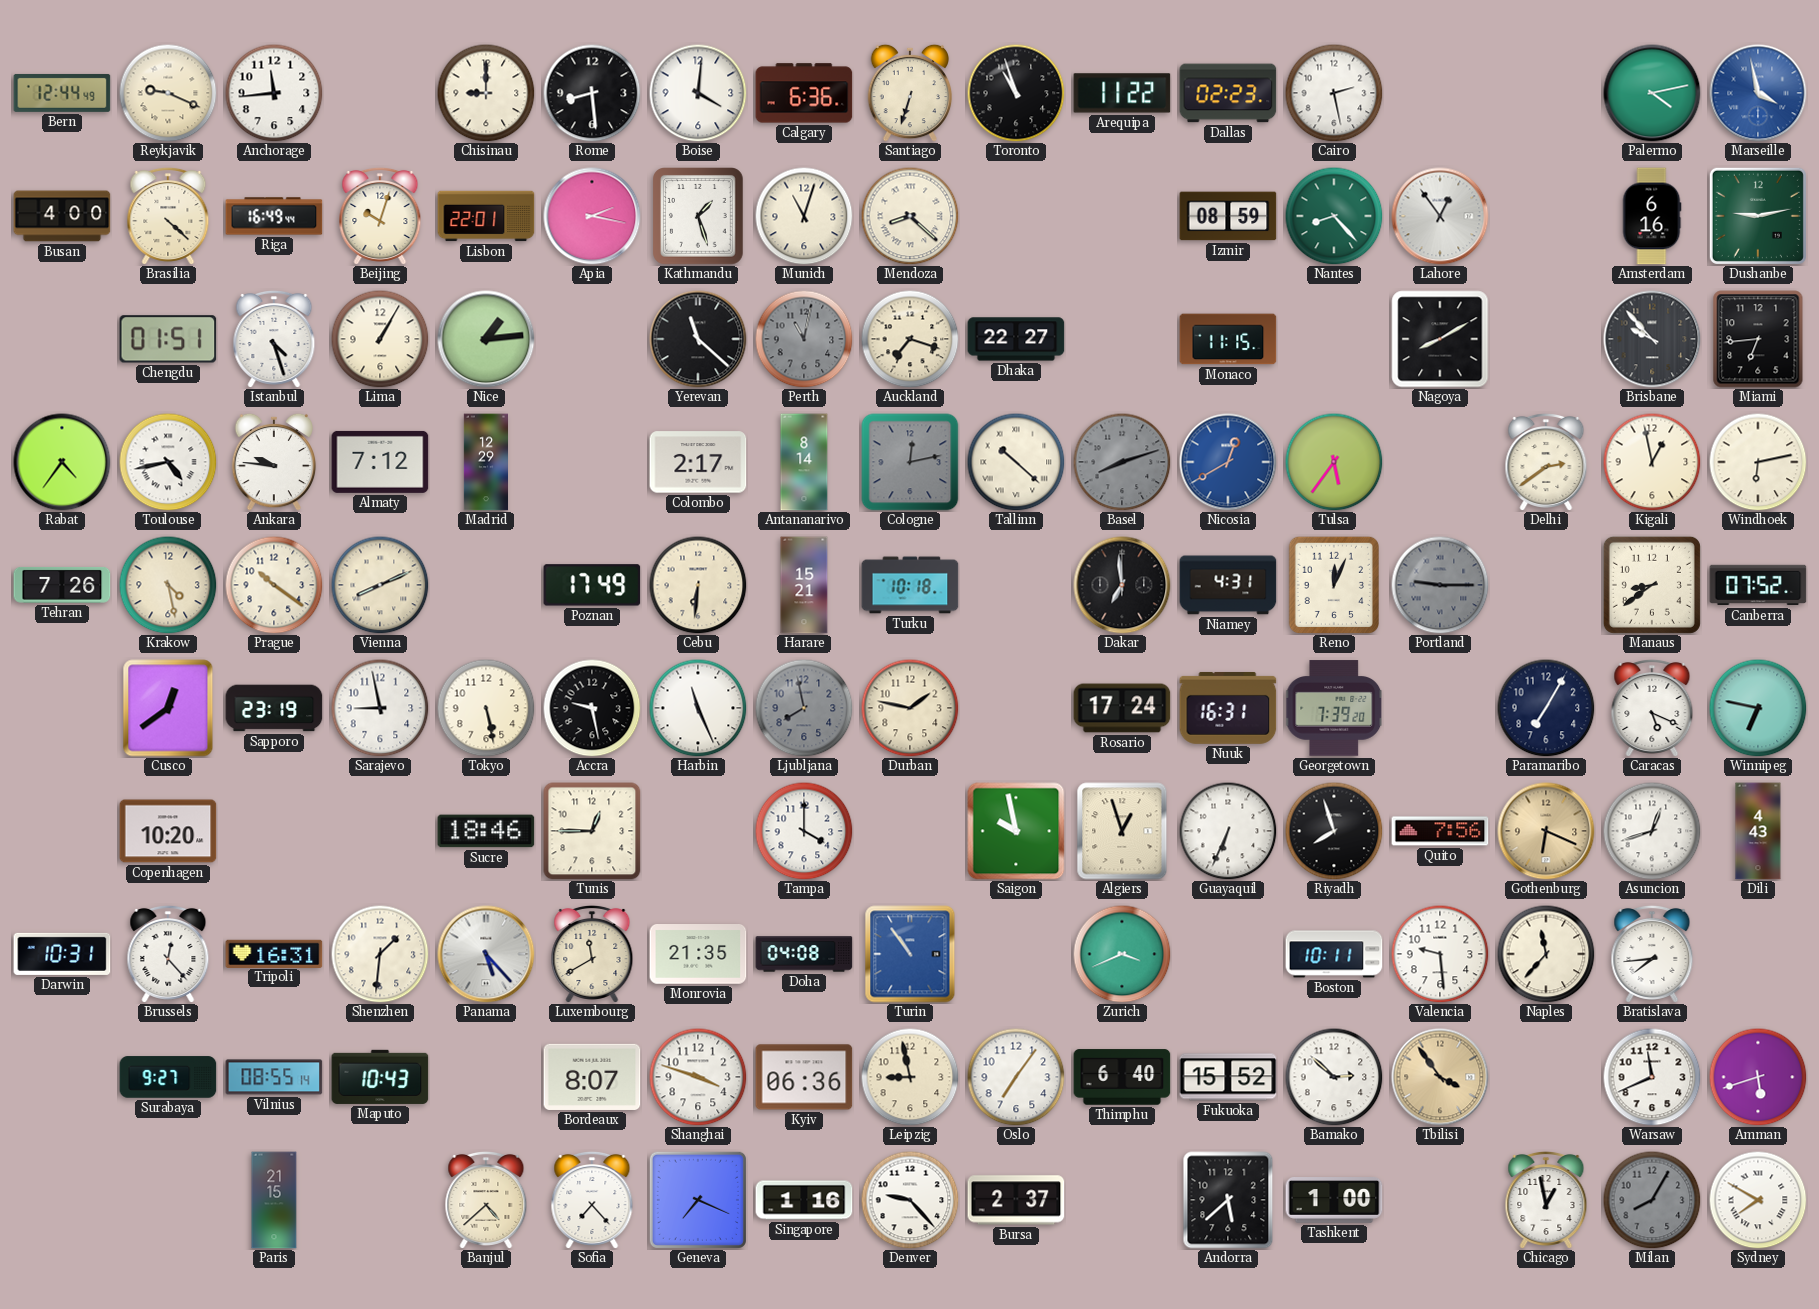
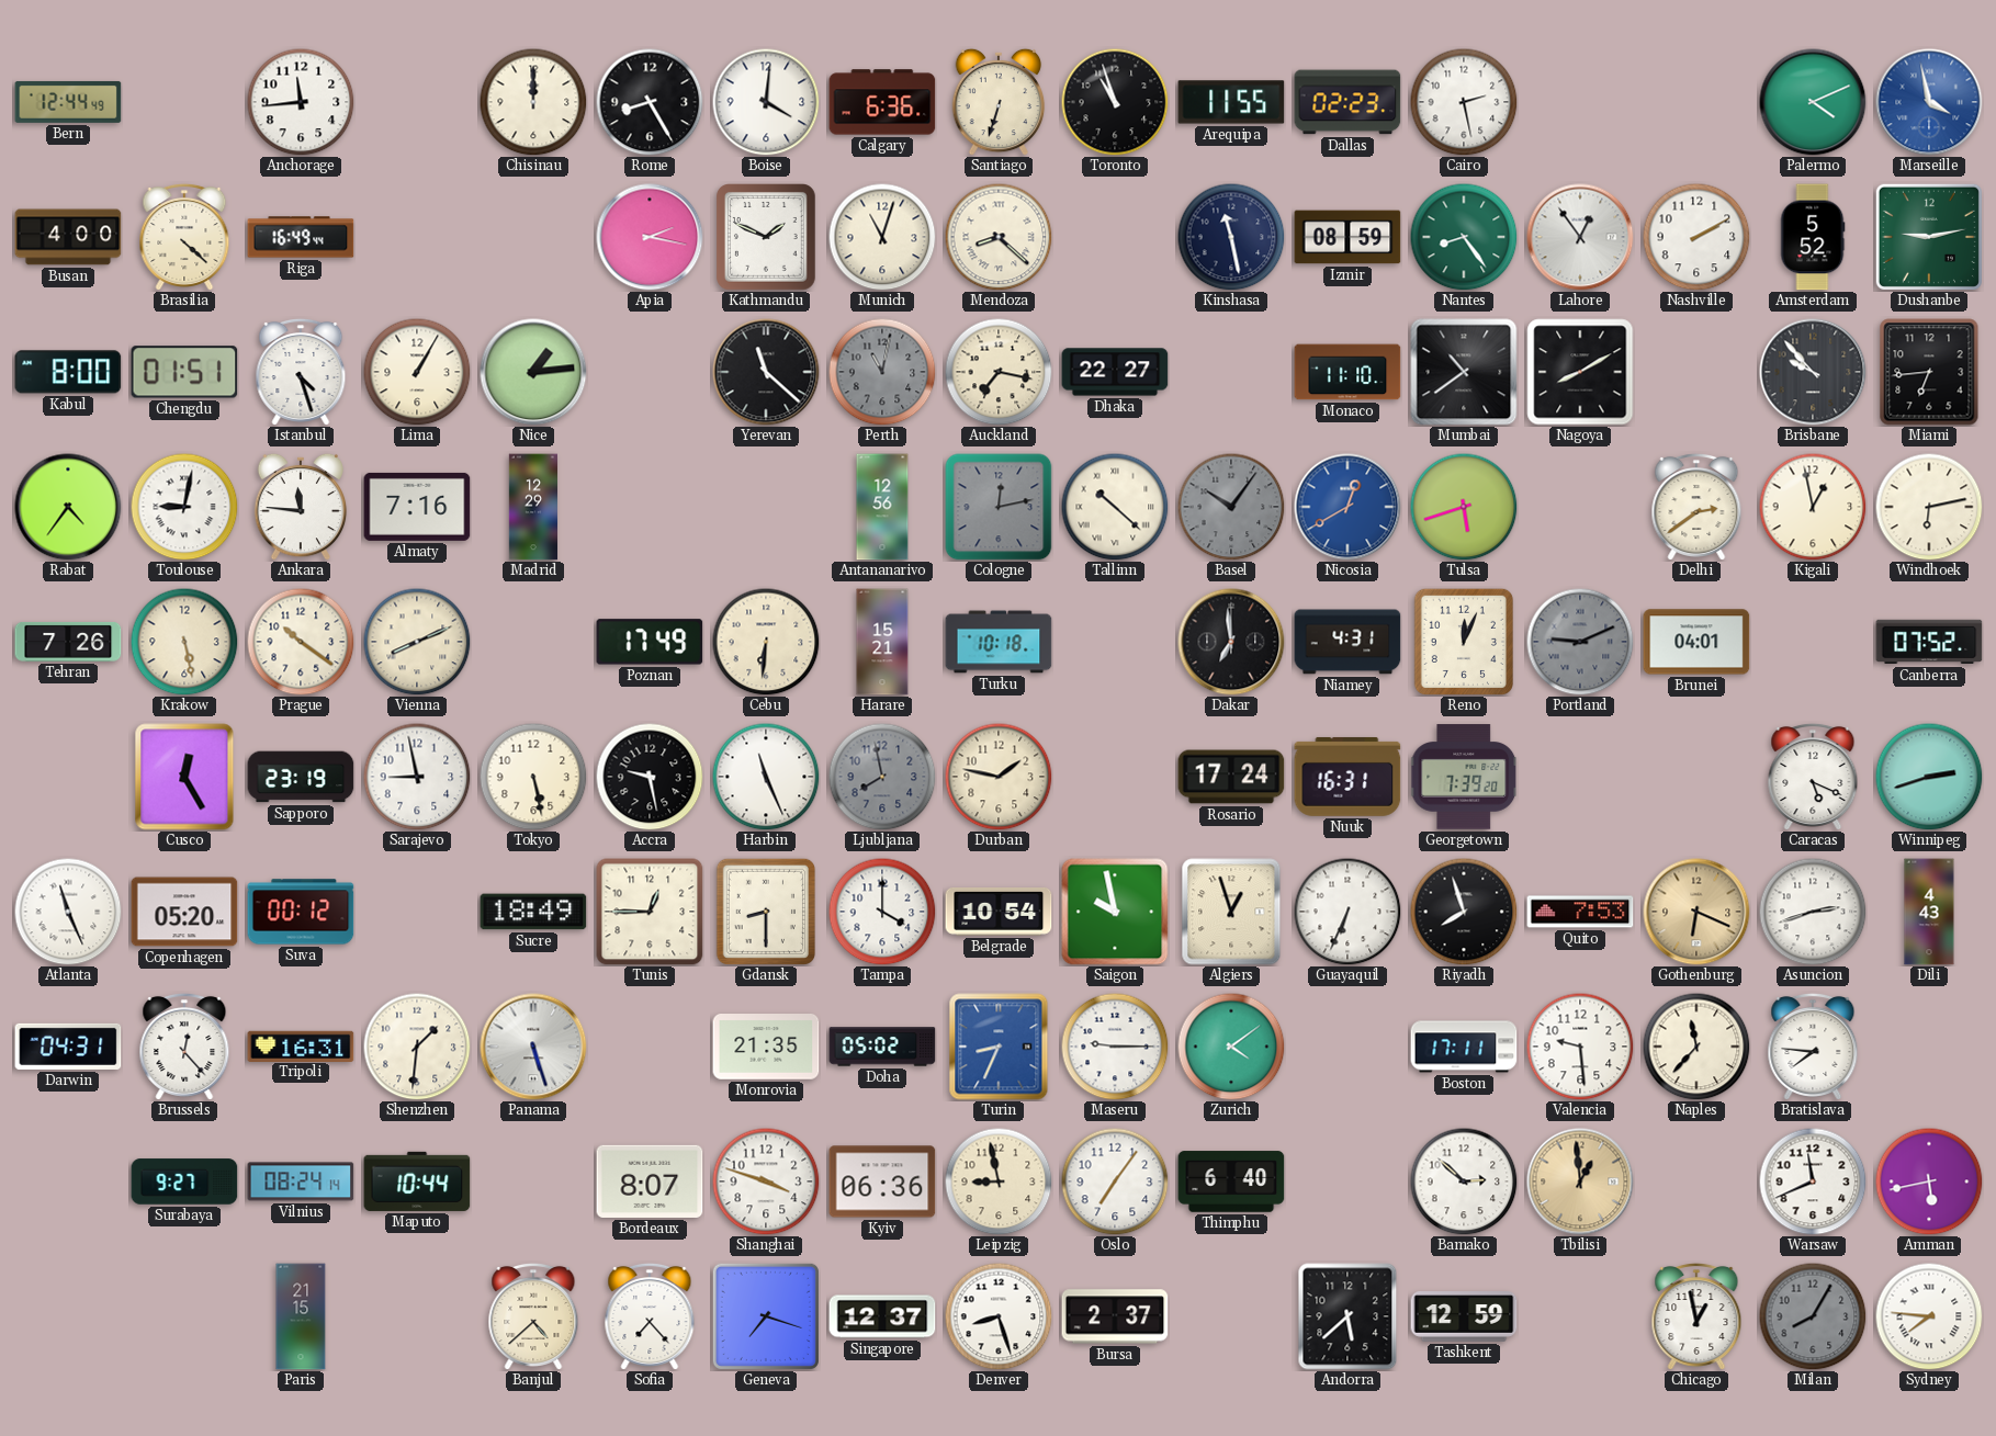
Reykjavik: 9:19 -> none
Chisinau: 9:00 -> 12:00
Rome: 8:29 -> 8:25
Arequipa: 11:22 -> 11:55
Palermo: 4:13 -> 4:11
Beijing: 10:03 -> none
Lisbon: 22:01 -> none
Kathmandu: 1:27 -> 1:49
Kinshasa: none -> 11:28
Nantes: 8:23 -> 8:24
Nashville: none -> 2:10
Amsterdam: 6:16 -> 5:52
Kabul: none -> 8:00
Auckland: 7:18 -> 7:17
Monaco: 11:15 -> 11:10
Mumbai: none -> 10:39
Toulouse: 4:43 -> 9:02
Ankara: 9:46 -> 11:46
Almaty: 7:12 -> 7:16
Colombo: 2:17 -> none
Antananarivo: 8:14 -> 12:56
Basel: 8:12 -> 10:06
Tulsa: 5:36 -> 5:42
Krakow: 4:28 -> 5:28
Portland: 9:15 -> 9:11
Brunei: none -> 04:01
Manaus: 8:39 -> none
Cusco: 12:39 -> 12:25
Paramaribo: 7:05 -> none
Winnipeg: 6:47 -> 2:42
Atlanta: none -> 11:26
Copenhagen: 10:20 -> 05:20
Suva: none -> 00:12
Sucre: 18:46 -> 18:49
Gdansk: none -> 8:30
Belgrade: none -> 10:54
Quito: 7:56 -> 7:53
Asuncion: 12:42 -> 2:42
Darwin: 10:31 -> 04:31
Panama: 5:23 -> 5:27
Luxembourg: 11:40 -> none
Doha: 04:08 -> 05:02
Turin: 10:54 -> 8:34
Maseru: none -> 9:15
Zurich: 3:41 -> 4:09
Boston: 10:11 -> 17:11
Bratislava: 7:44 -> 7:46
Vilnius: 08:55 -> 08:24
Maputo: 10:43 -> 10:44
Fukuoka: 15:52 -> none
Tbilisi: 3:54 -> 12:59
Amman: 5:42 -> 5:43
Geneva: 7:19 -> 7:18
Singapore: 1:16 -> 12:37
Denver: 9:23 -> 8:27
Tashkent: 1:00 -> 12:59
Sydney: 7:50 -> 7:46
